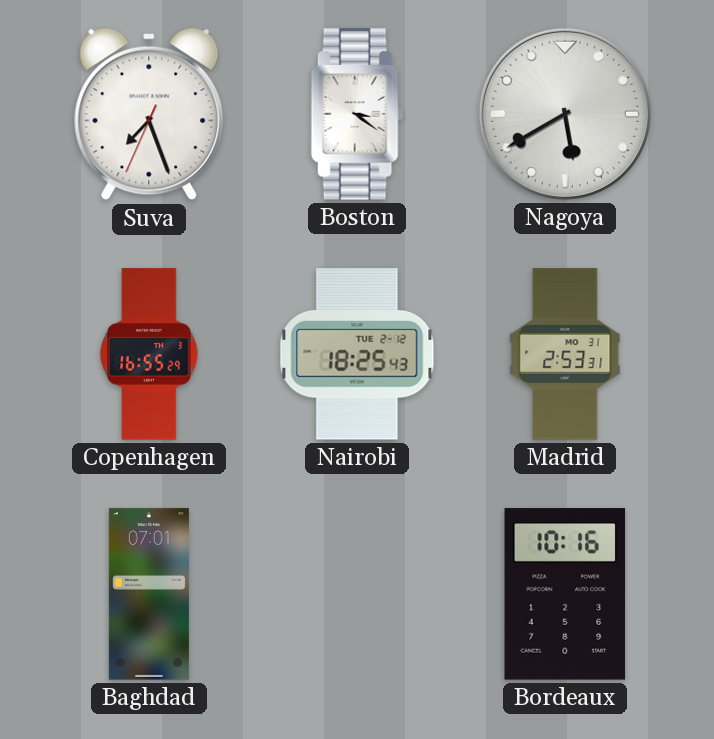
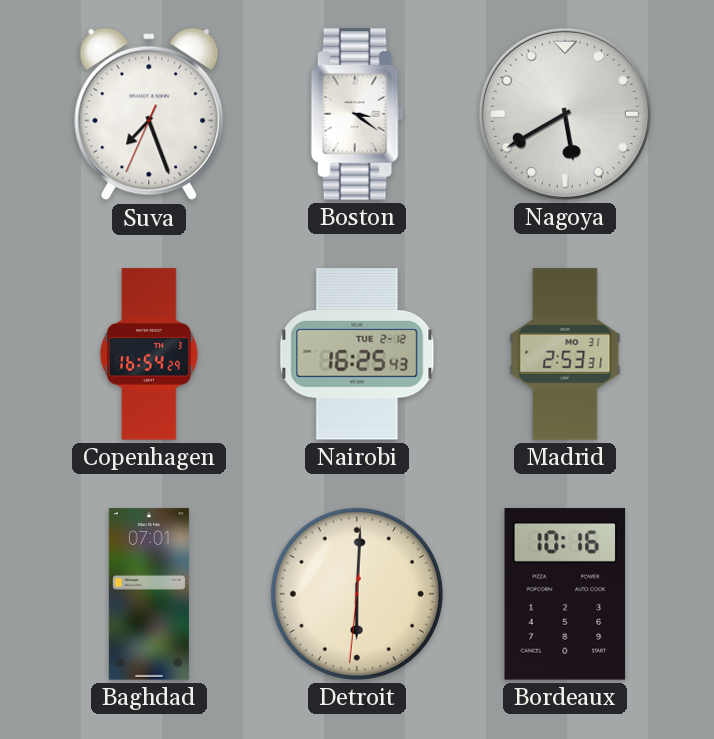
Copenhagen: 16:55 -> 16:54
Nairobi: 18:25 -> 16:25
Detroit: none -> 6:00
